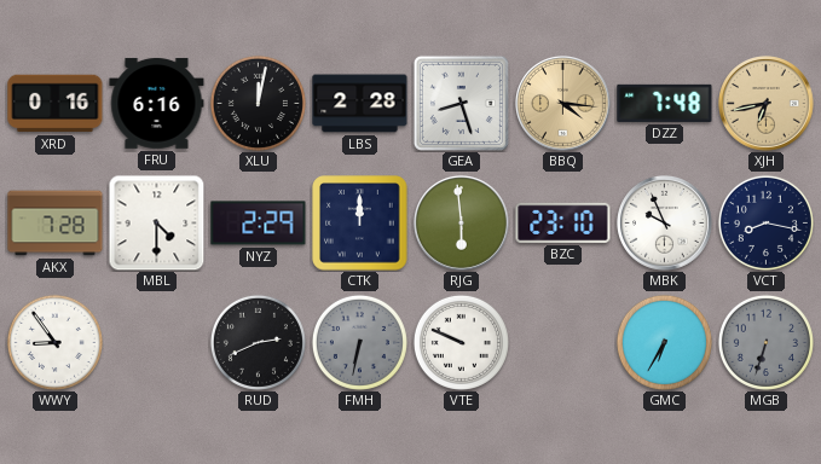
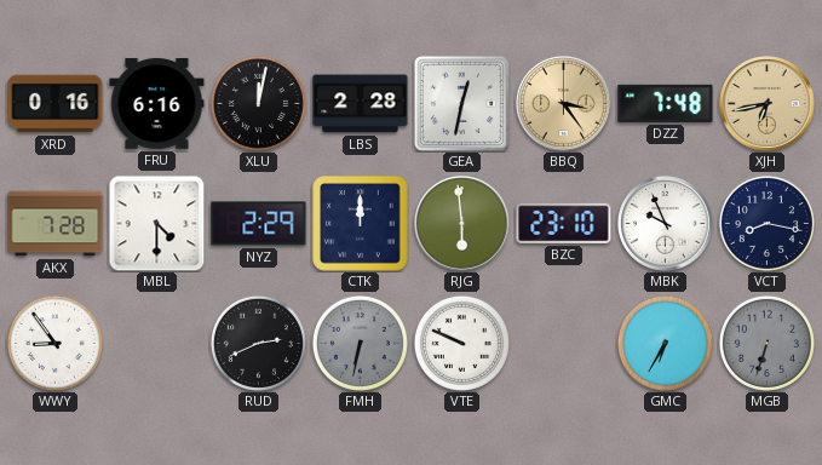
GEA: 8:27 -> 12:32
BBQ: 4:16 -> 3:24
